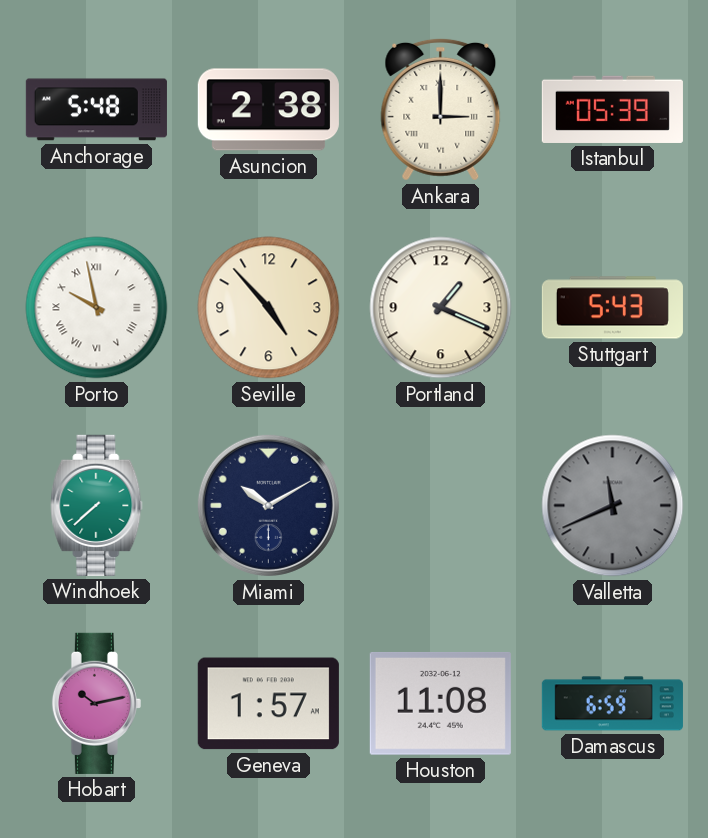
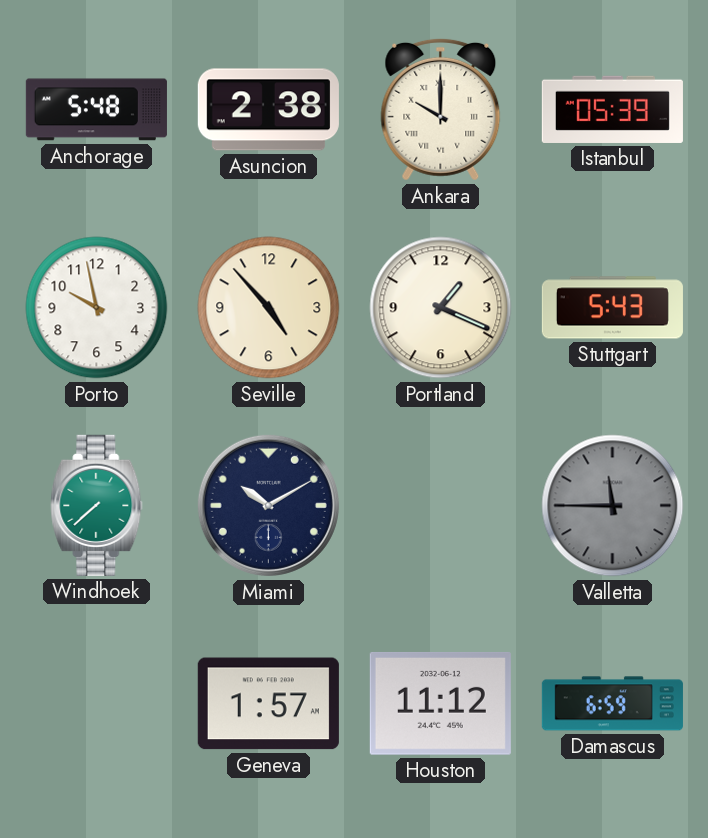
Ankara: 3:00 -> 10:00
Porto numerals: Roman -> Arabic
Valletta: 11:41 -> 11:45
Hobart: 10:13 -> none
Houston: 11:08 -> 11:12
